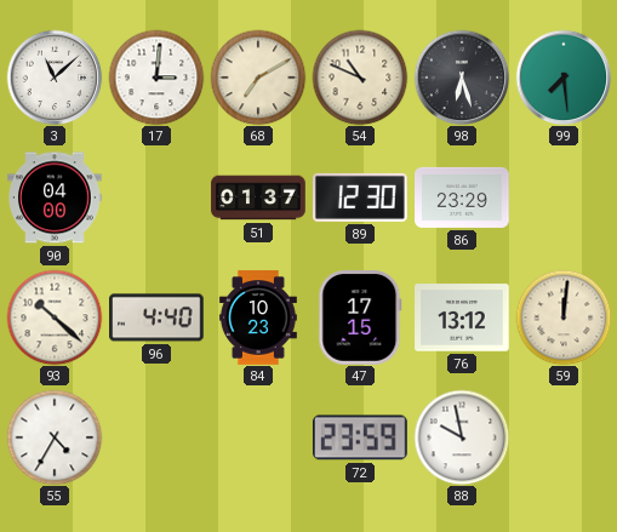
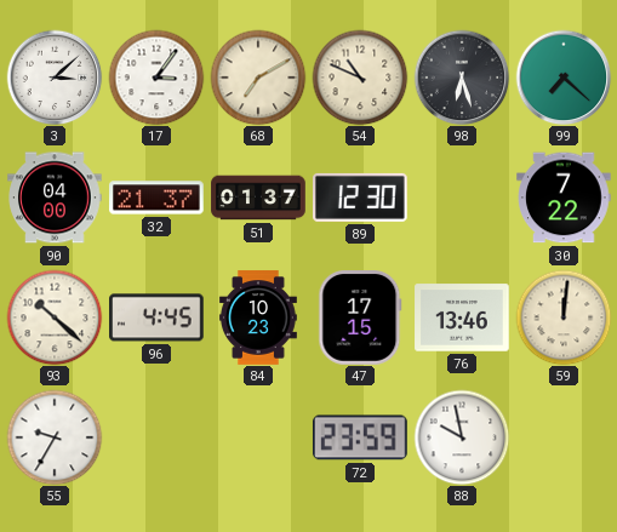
3: 11:08 -> 3:08
17: 3:01 -> 3:06
99: 7:29 -> 7:22
32: none -> 21:37
86: 23:29 -> none
30: none -> 7:22
96: 4:40 -> 4:45
76: 13:12 -> 13:46
55: 4:35 -> 9:35
